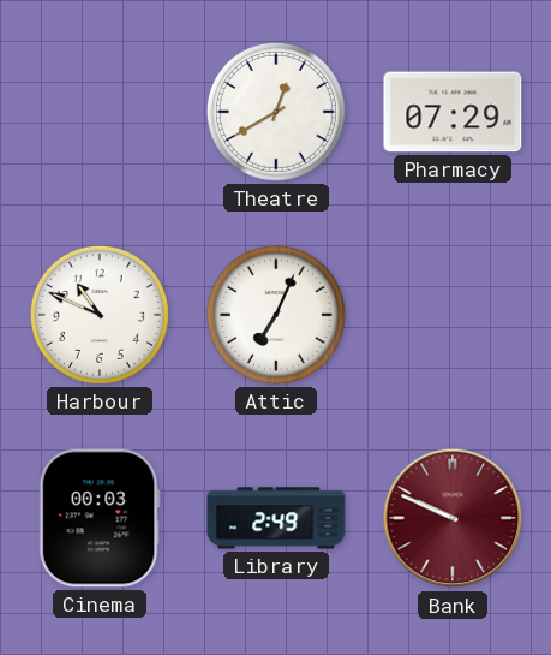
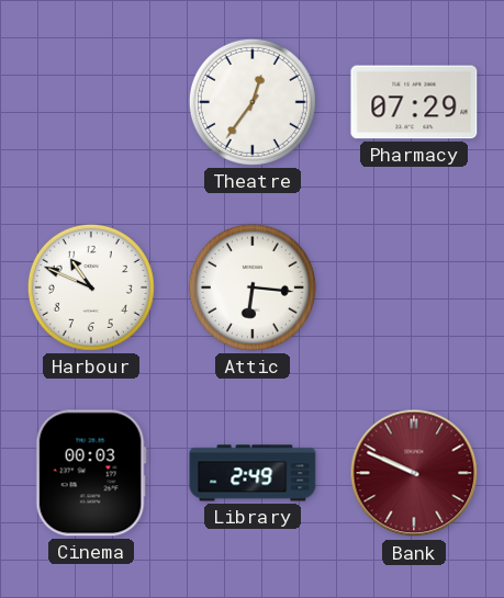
Theatre: 12:40 -> 12:36
Attic: 7:04 -> 6:16
